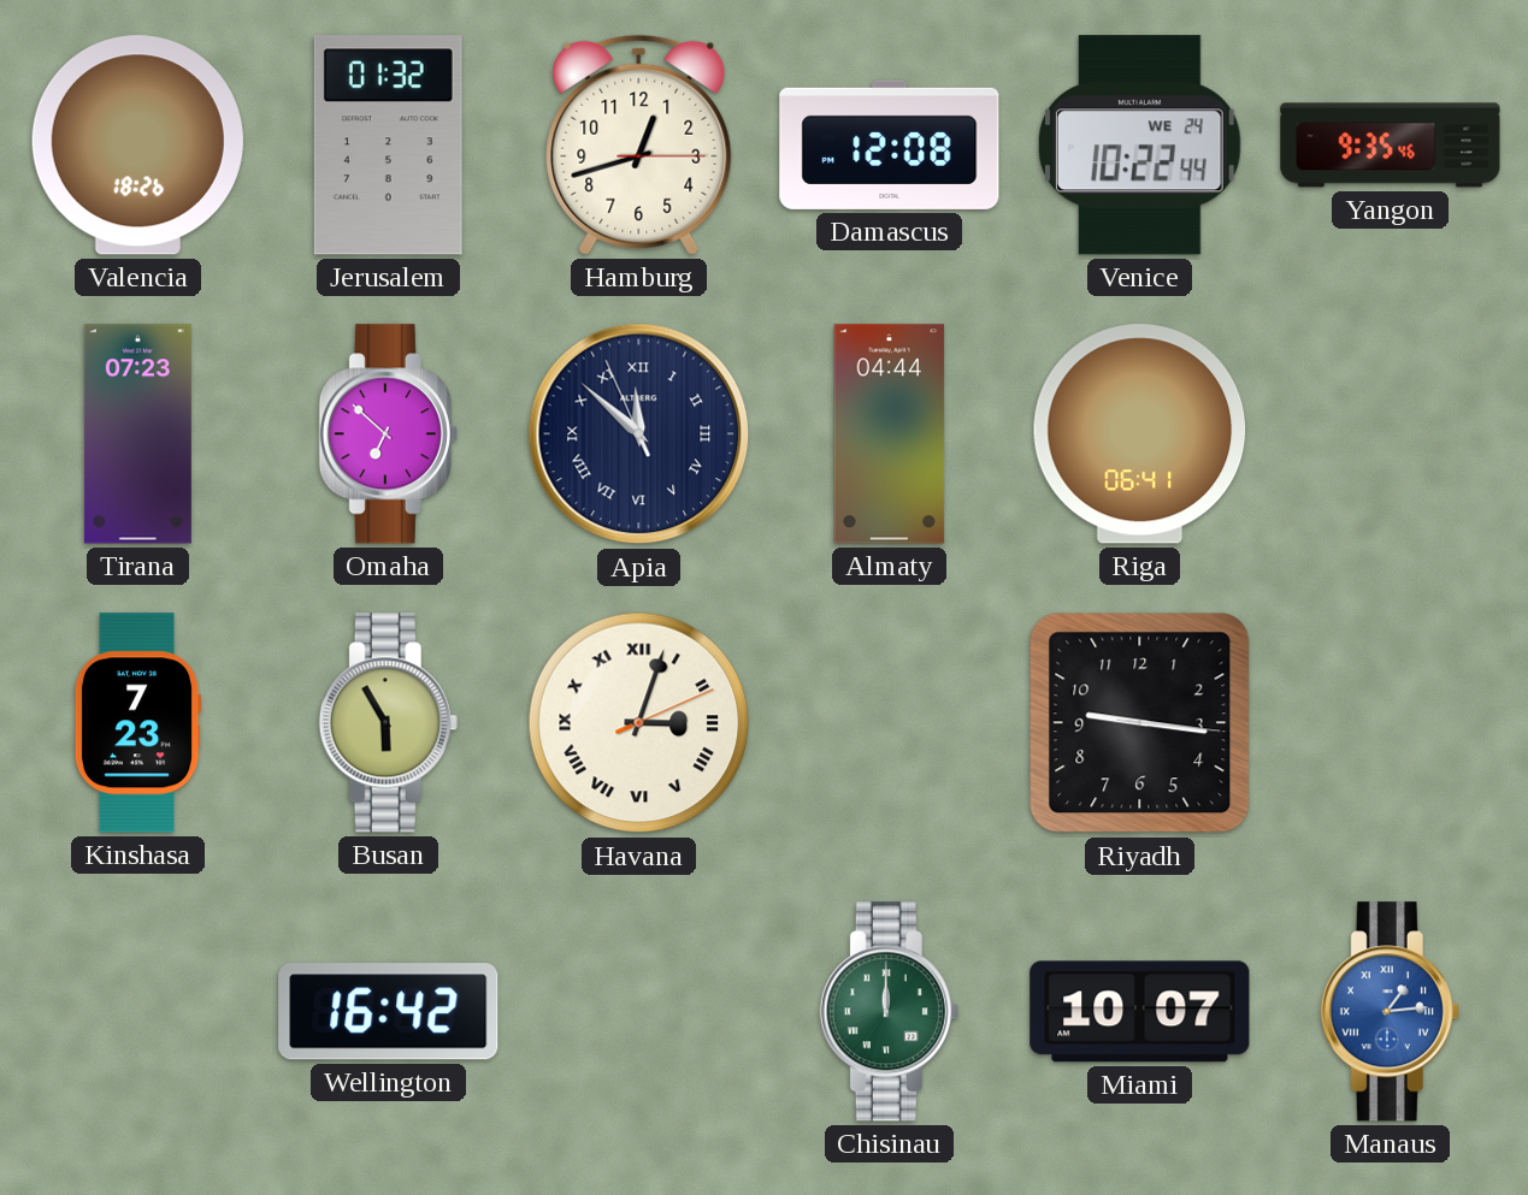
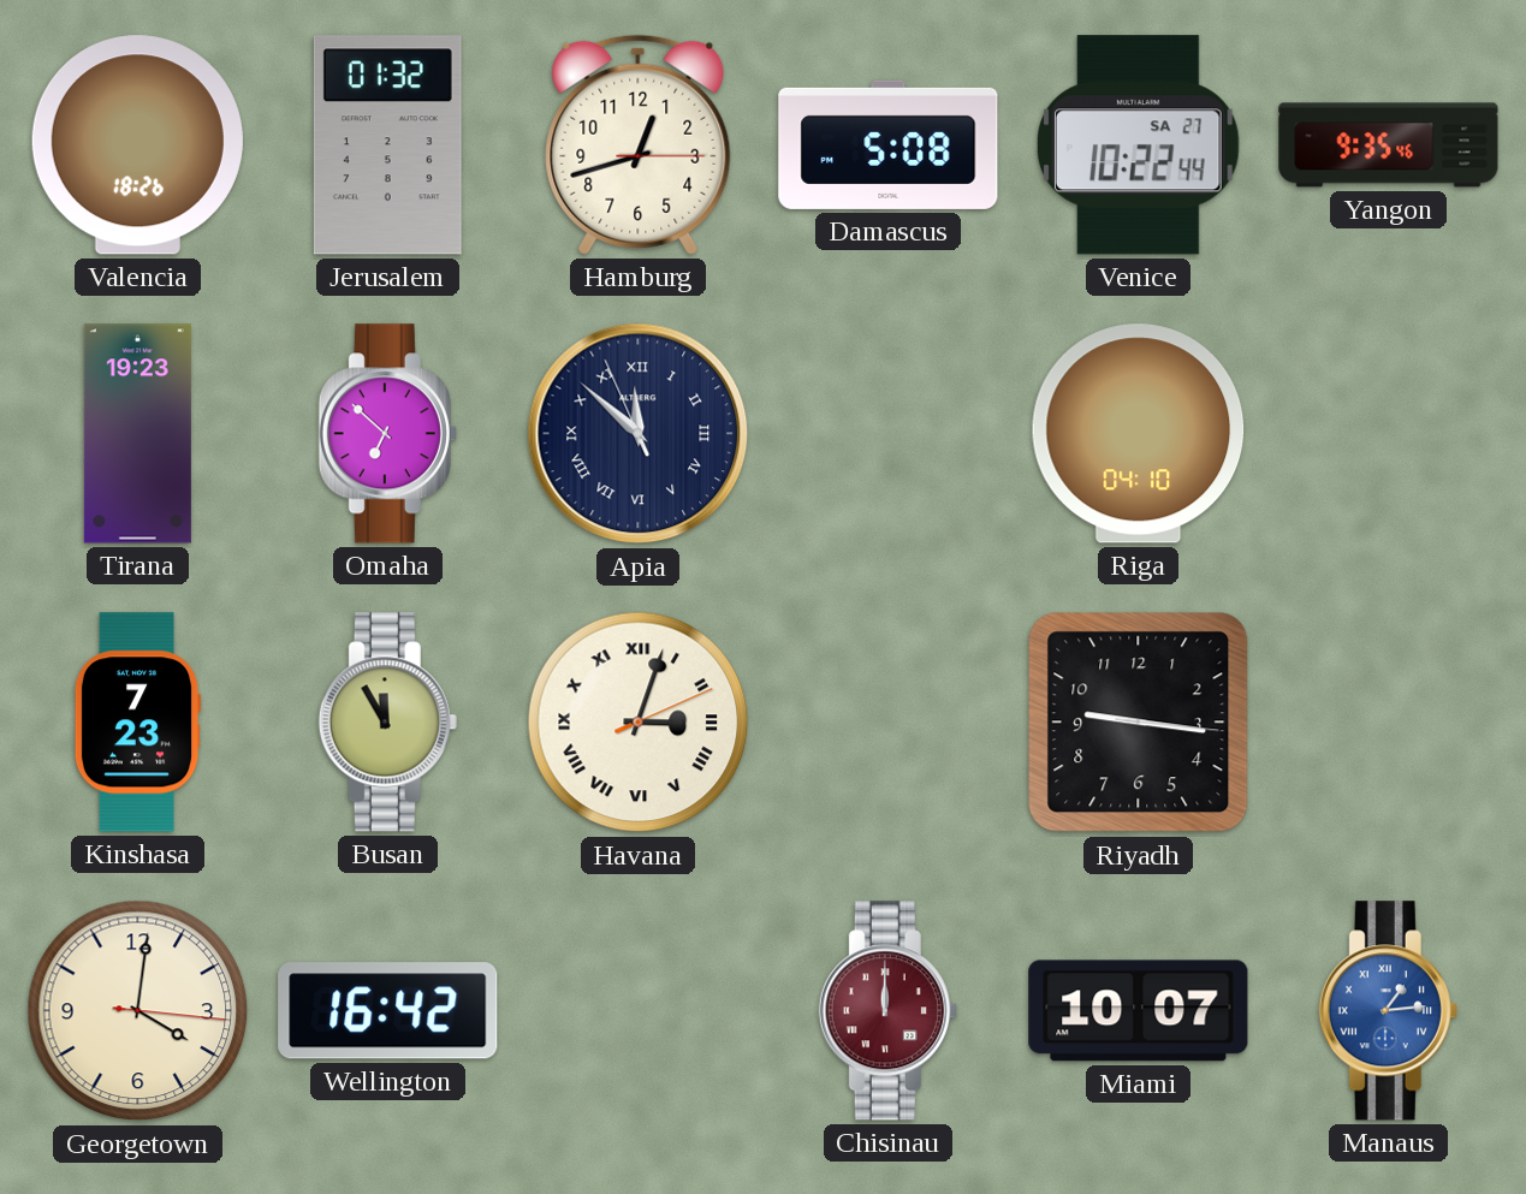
Damascus: 12:08 -> 5:08
Venice date: WE 24 -> SA 27
Tirana: 07:23 -> 19:23
Almaty: 04:44 -> none
Riga: 06:41 -> 04:10
Busan: 5:55 -> 11:55
Georgetown: none -> 4:01
Chisinau dial: green -> burgundy
